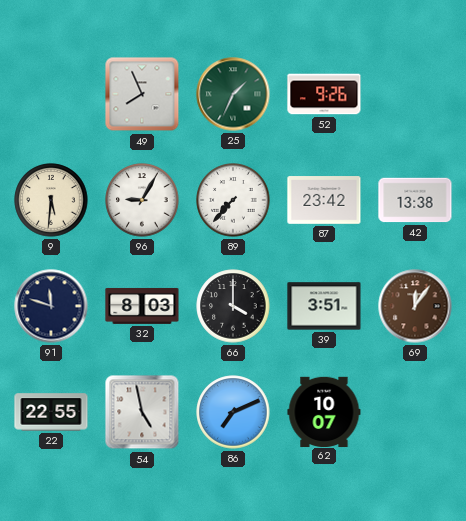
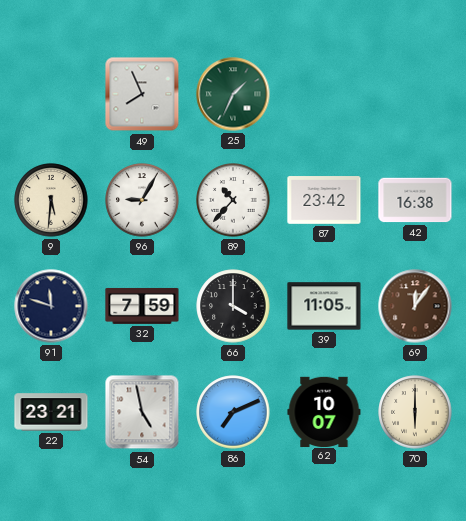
52: 9:26 -> none
89: 7:37 -> 10:37
42: 13:38 -> 16:38
32: 8:03 -> 7:59
39: 3:51 -> 11:05
22: 22:55 -> 23:21
70: none -> 6:00
